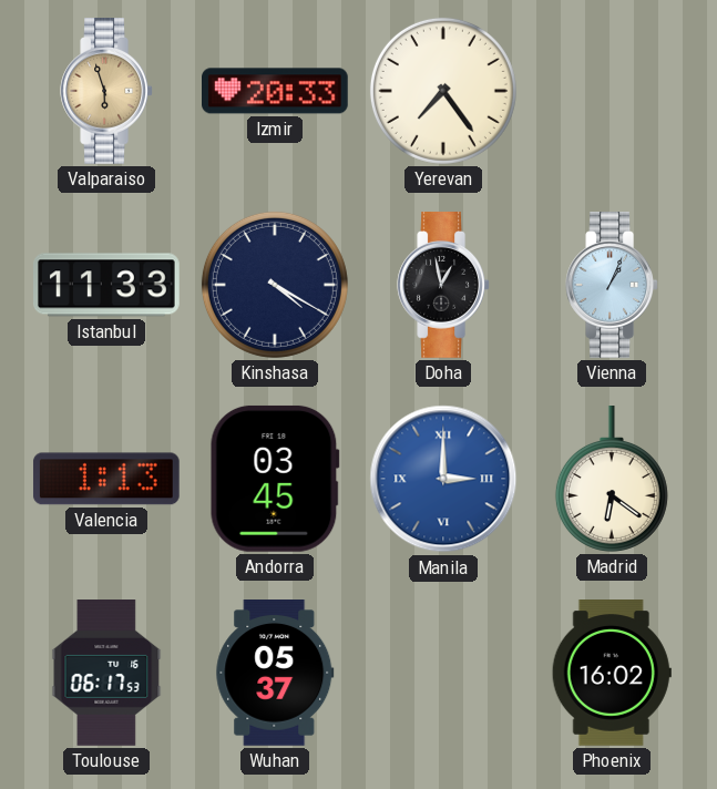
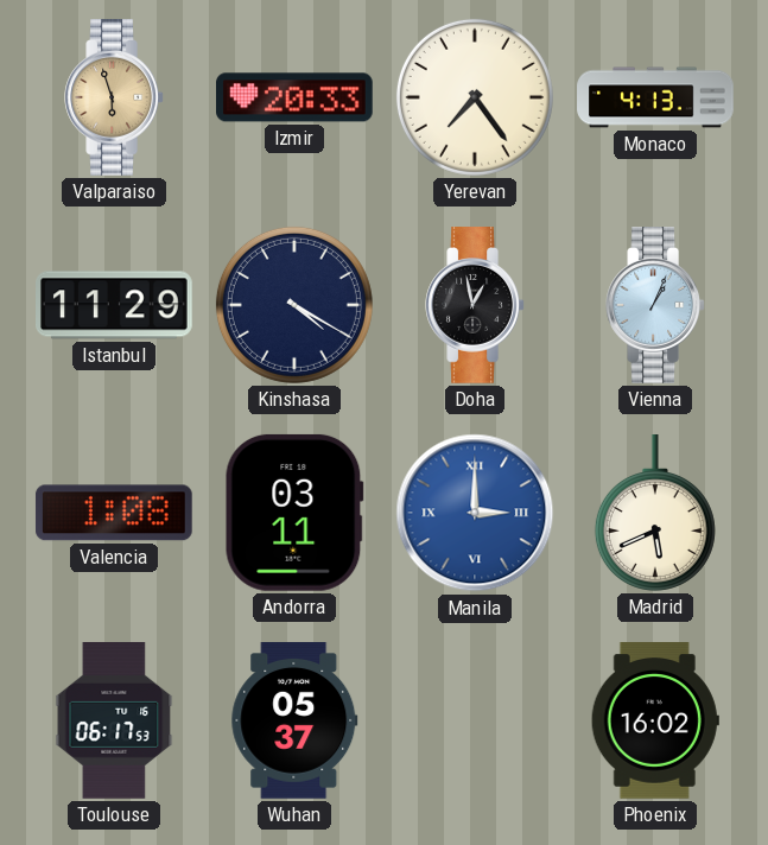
Monaco: none -> 4:13
Istanbul: 11:33 -> 11:29
Valencia: 1:13 -> 1:08
Andorra: 03:45 -> 03:11
Madrid: 6:21 -> 5:41
